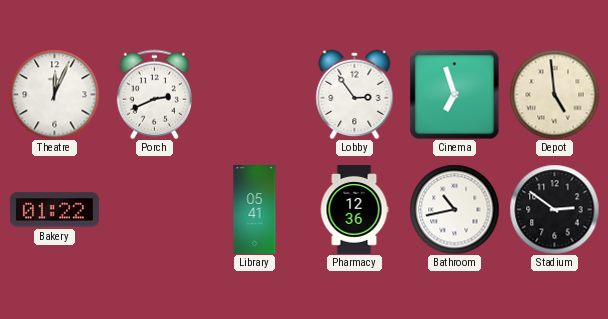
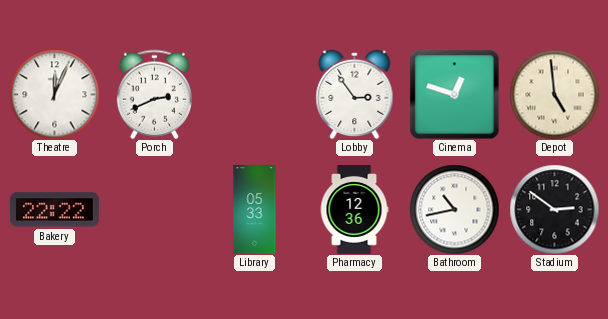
Cinema: 6:57 -> 12:48
Bakery: 01:22 -> 22:22
Library: 05:41 -> 05:33
